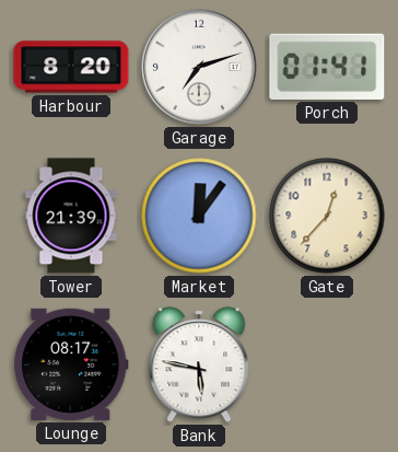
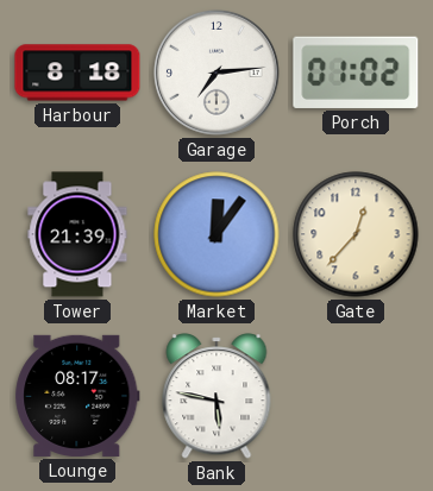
Harbour: 8:20 -> 8:18
Garage: 7:12 -> 7:14
Porch: 01:41 -> 01:02
